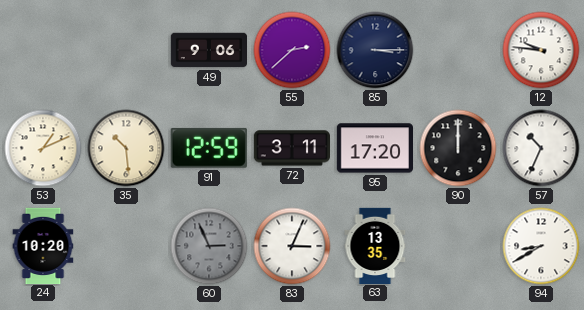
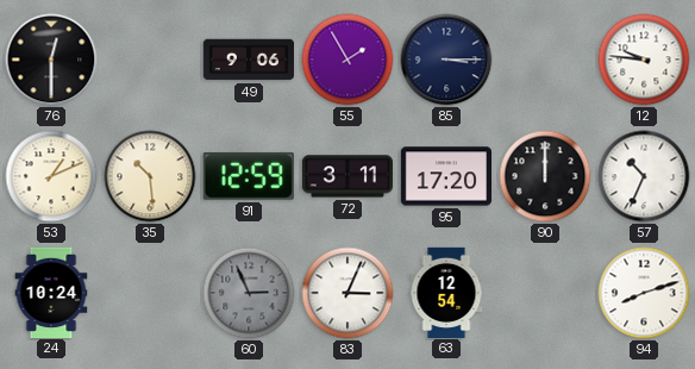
76: none -> 12:30
55: 2:38 -> 1:55
24: 10:20 -> 10:24
63: 13:35 -> 12:54
94: 8:40 -> 8:12
